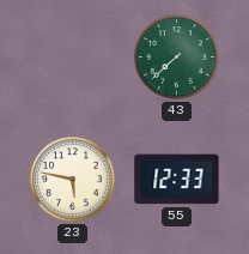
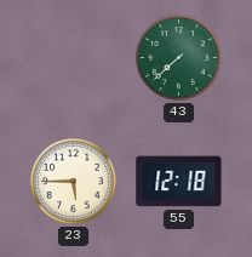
23: 5:47 -> 5:45
55: 12:33 -> 12:18
